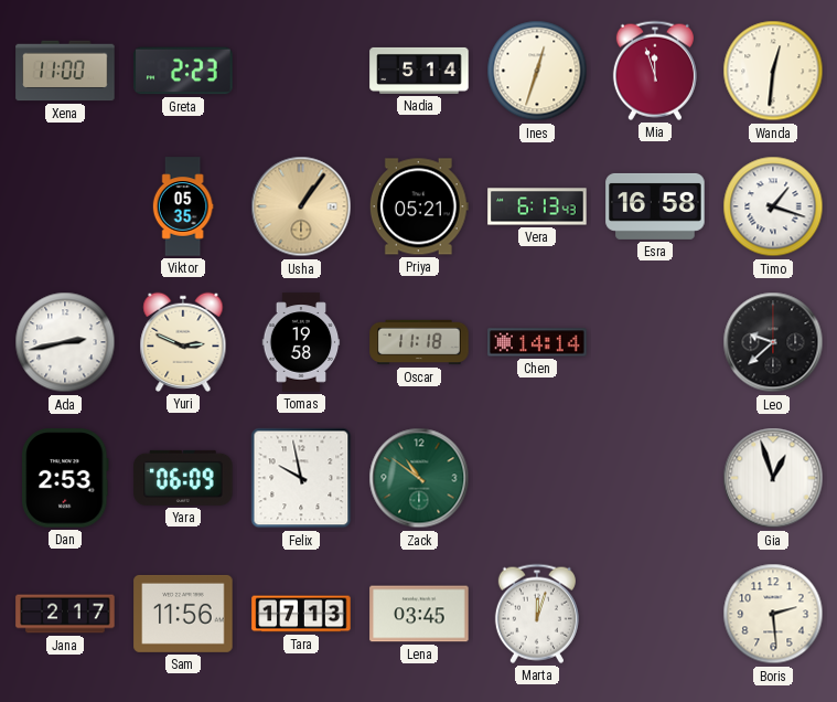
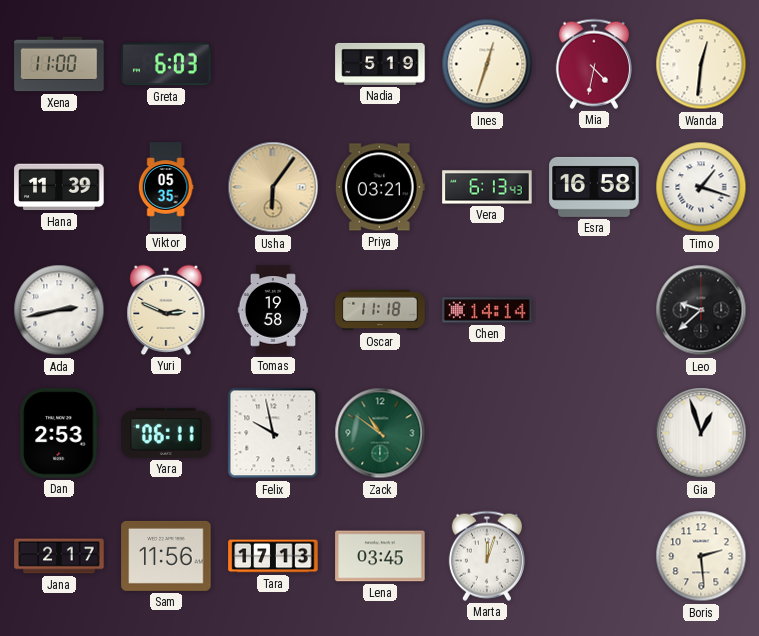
Greta: 2:23 -> 6:03
Nadia: 5:14 -> 5:19
Mia: 11:57 -> 4:32
Hana: none -> 11:39
Usha: 1:06 -> 6:06
Priya: 05:21 -> 03:21
Yara: 06:09 -> 06:11
